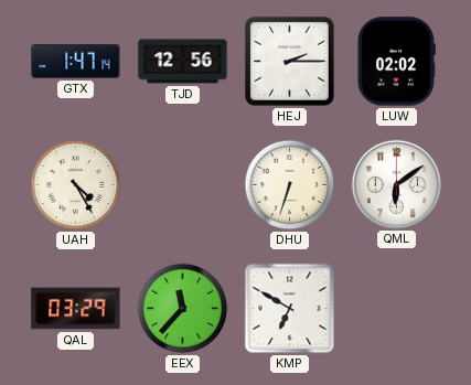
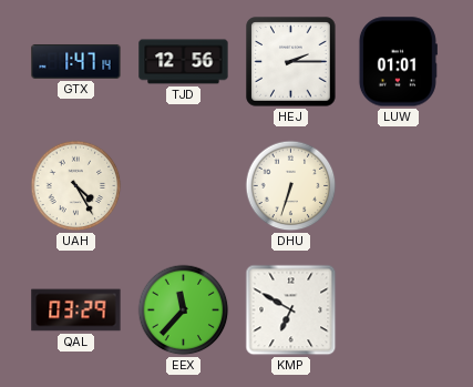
LUW: 02:02 -> 01:01
QML: 6:09 -> none
